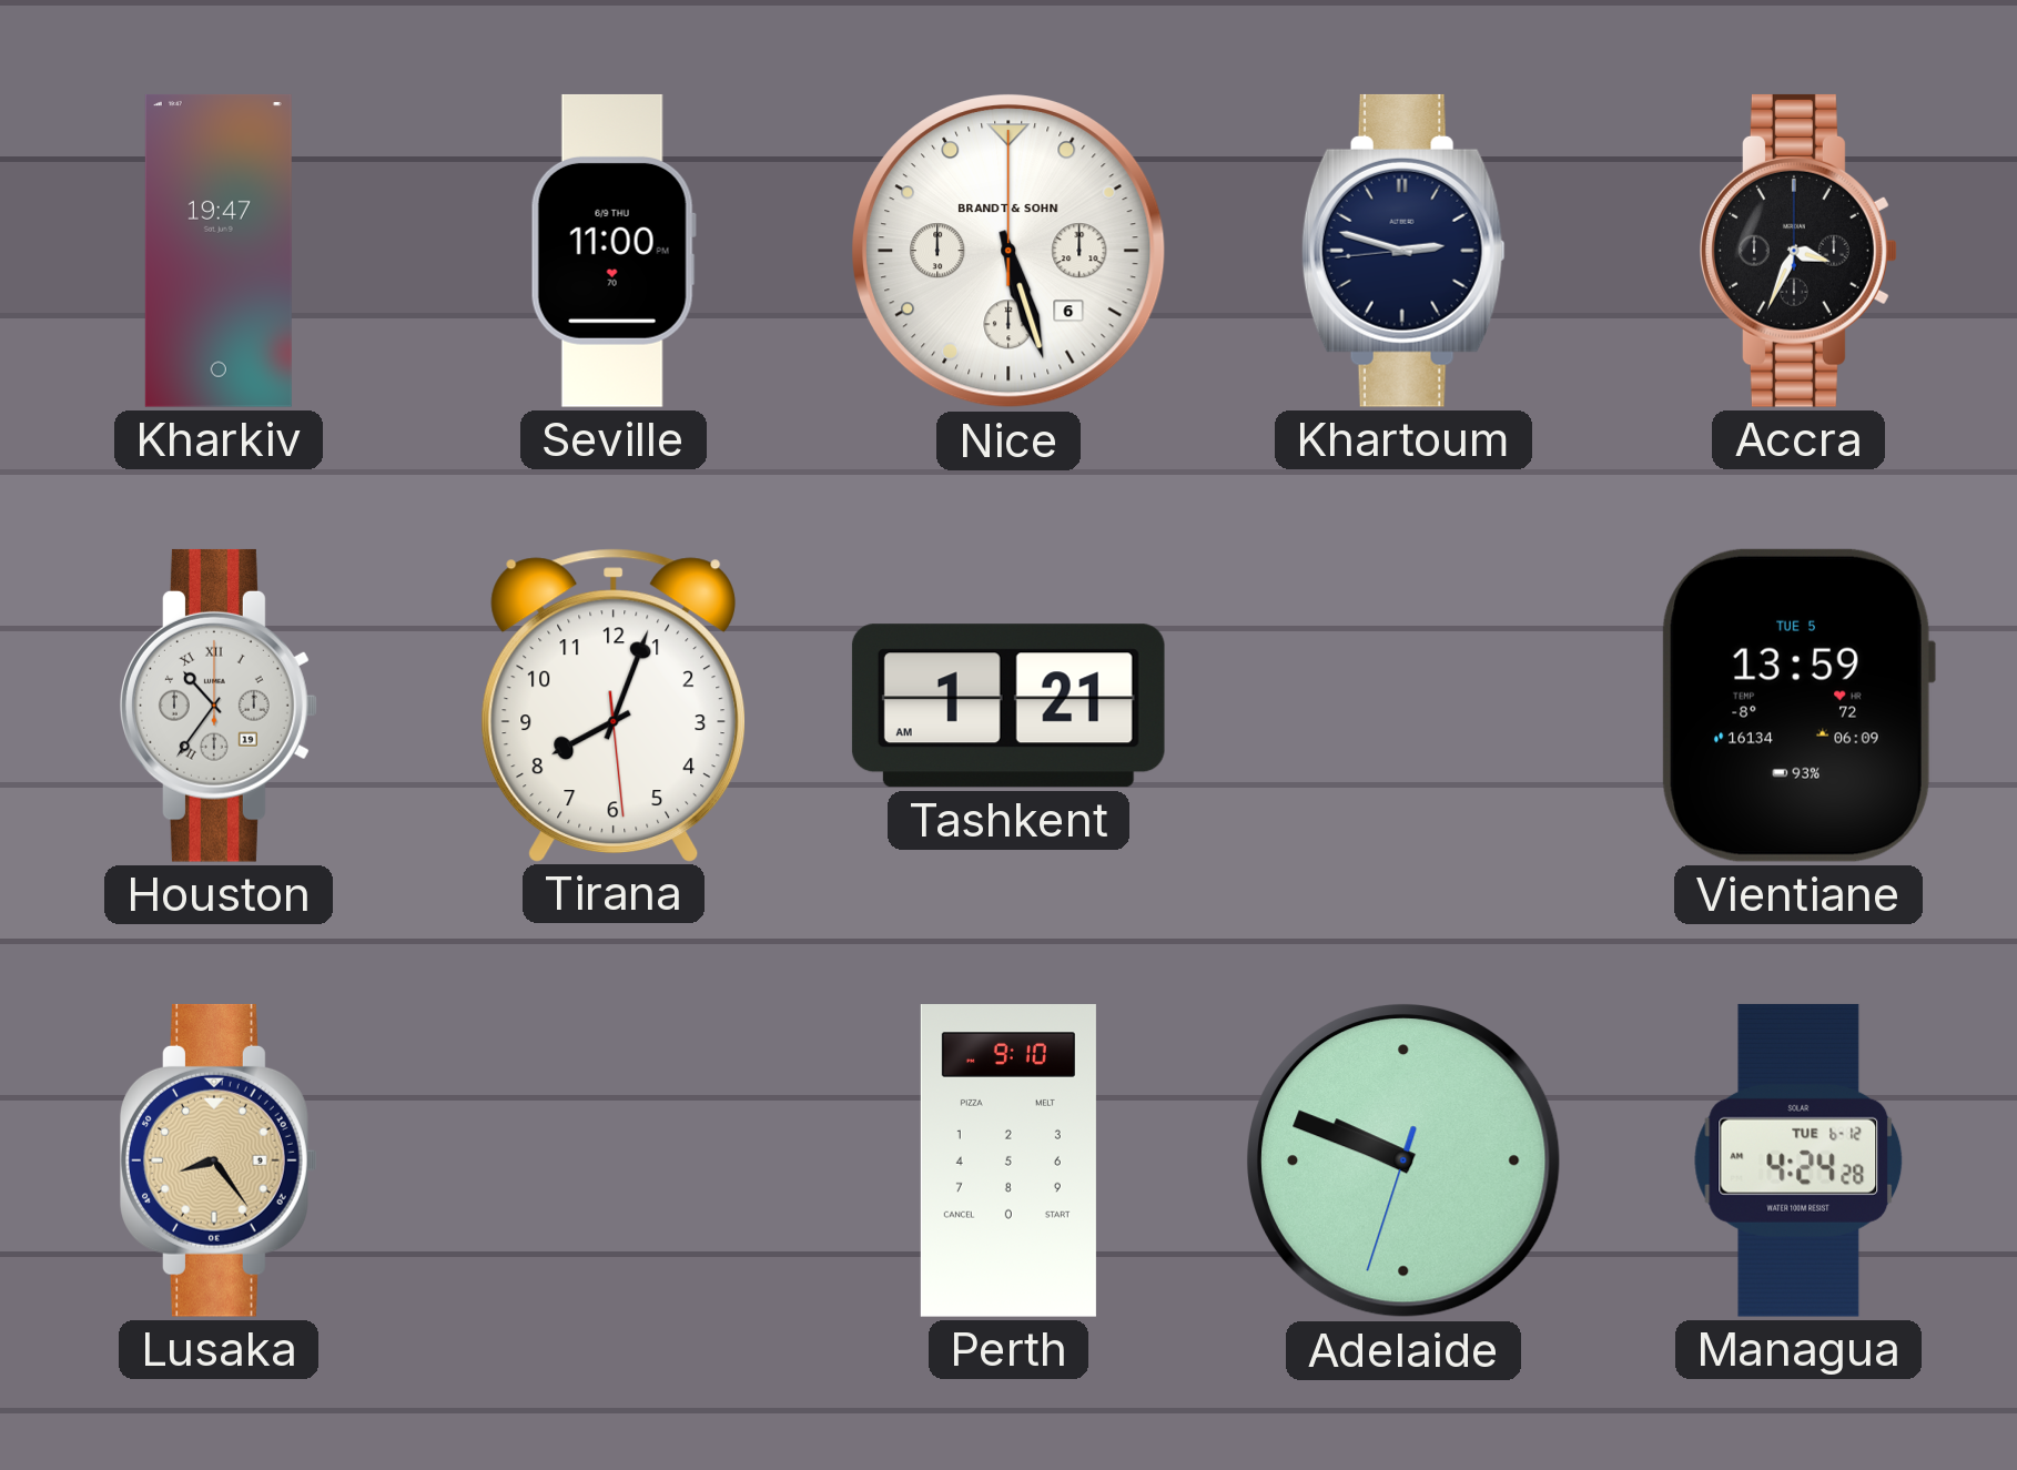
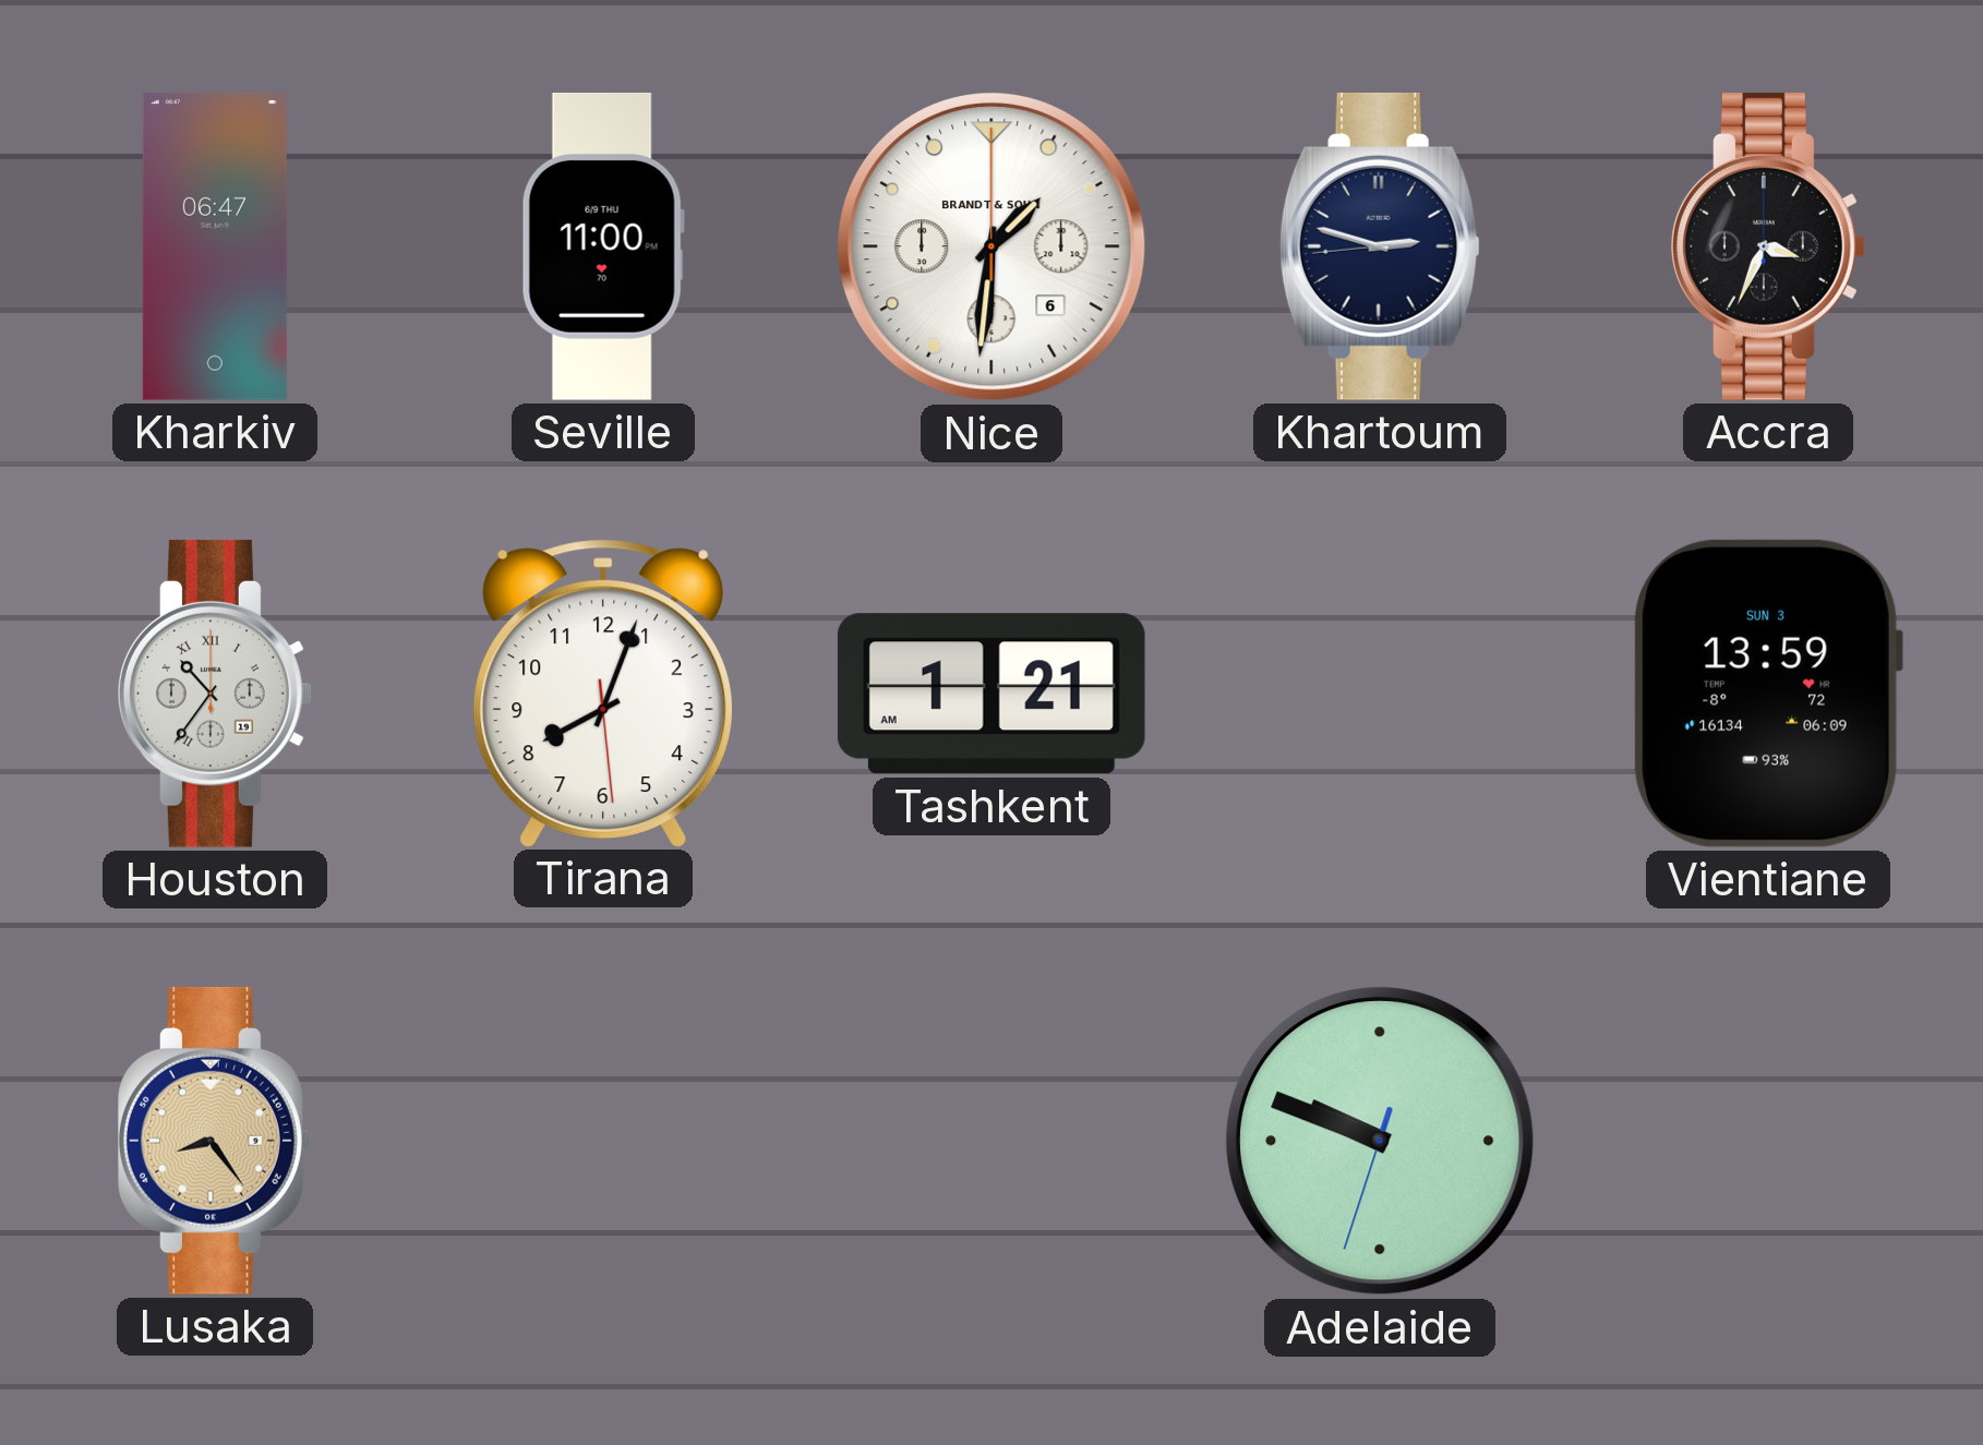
Kharkiv: 19:47 -> 06:47
Nice: 5:27 -> 1:31
Vientiane date: TUE 5 -> SUN 3
Perth: 9:10 -> none
Managua: 4:24 -> none
